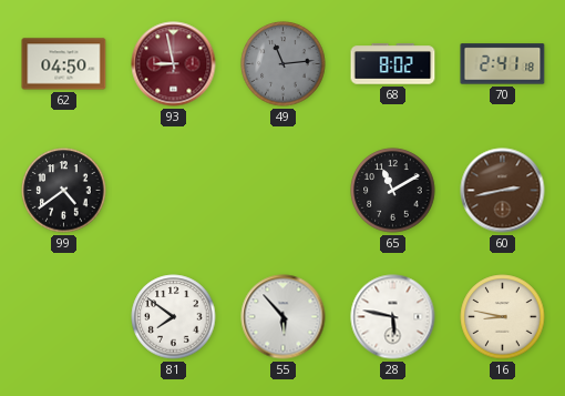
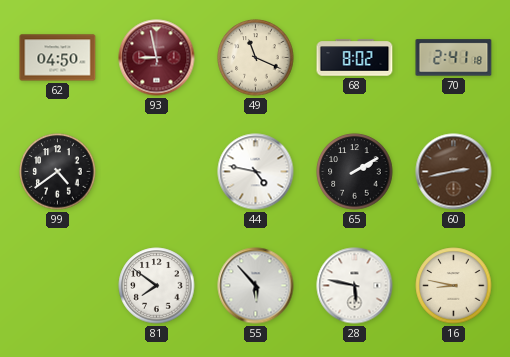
49: 11:14 -> 11:19
49 dial: grey -> cream
44: none -> 4:47
65: 11:10 -> 2:10
